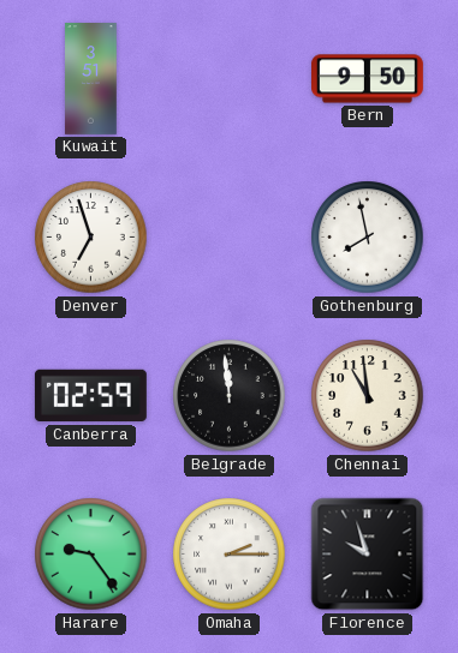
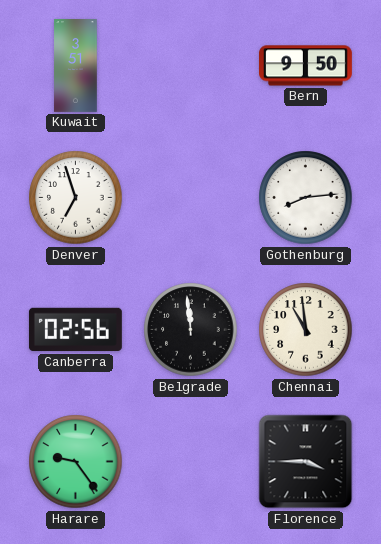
Gothenburg: 7:58 -> 8:14
Canberra: 02:59 -> 02:56
Omaha: 2:15 -> none
Florence: 9:57 -> 3:45
